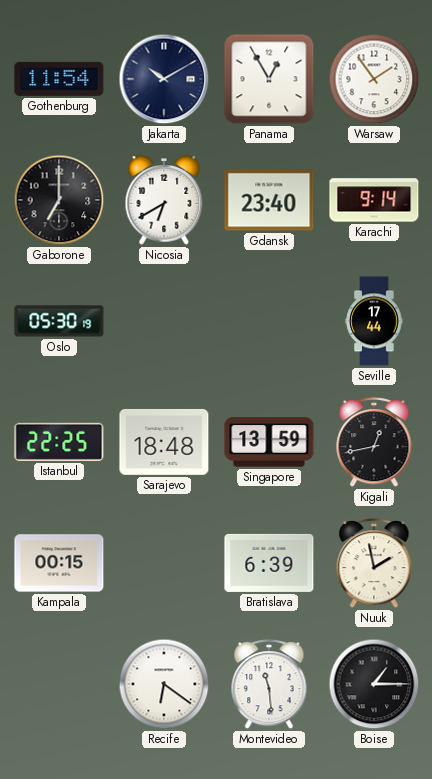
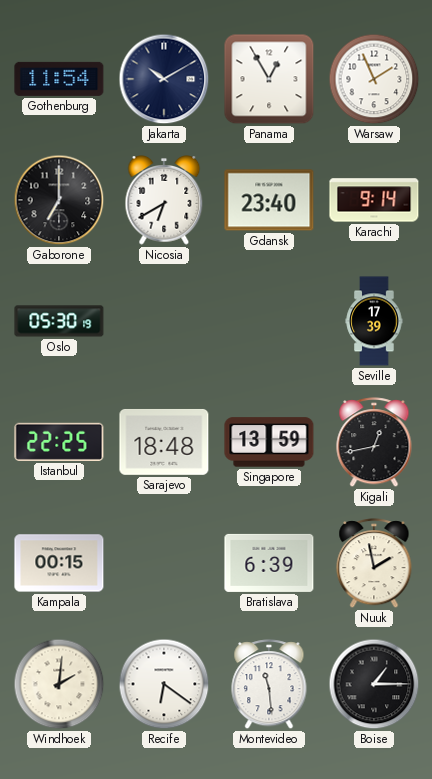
Warsaw: 1:54 -> 1:56
Seville: 17:44 -> 17:39
Windhoek: none -> 2:01
